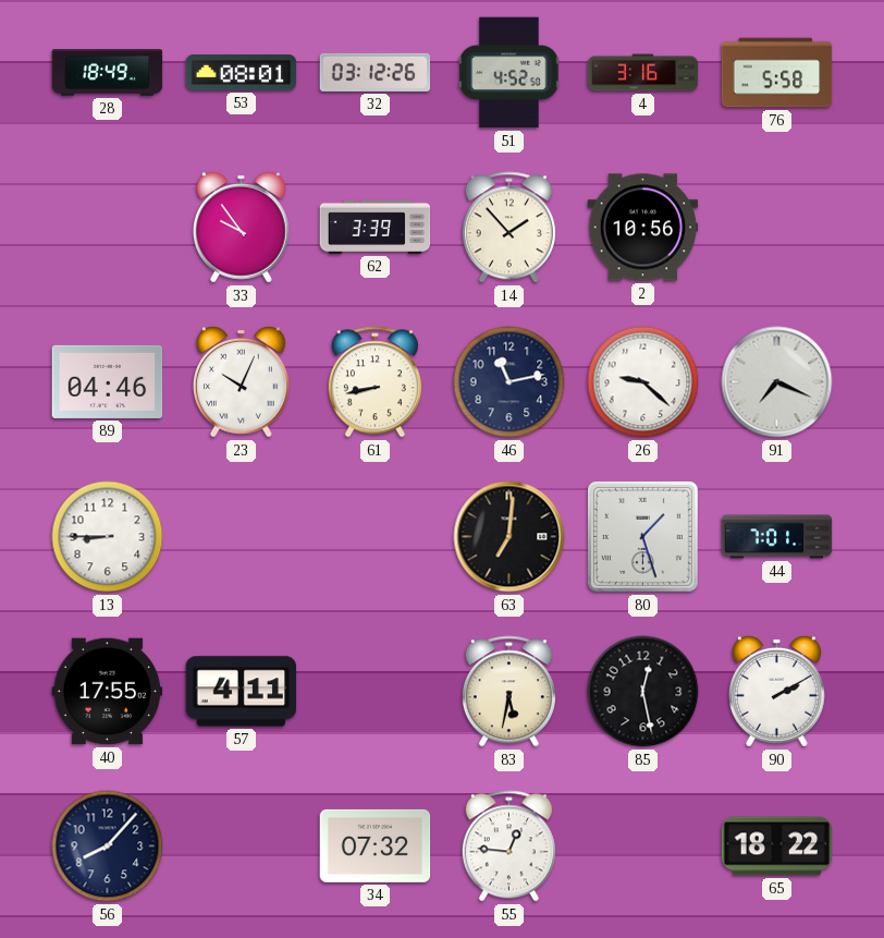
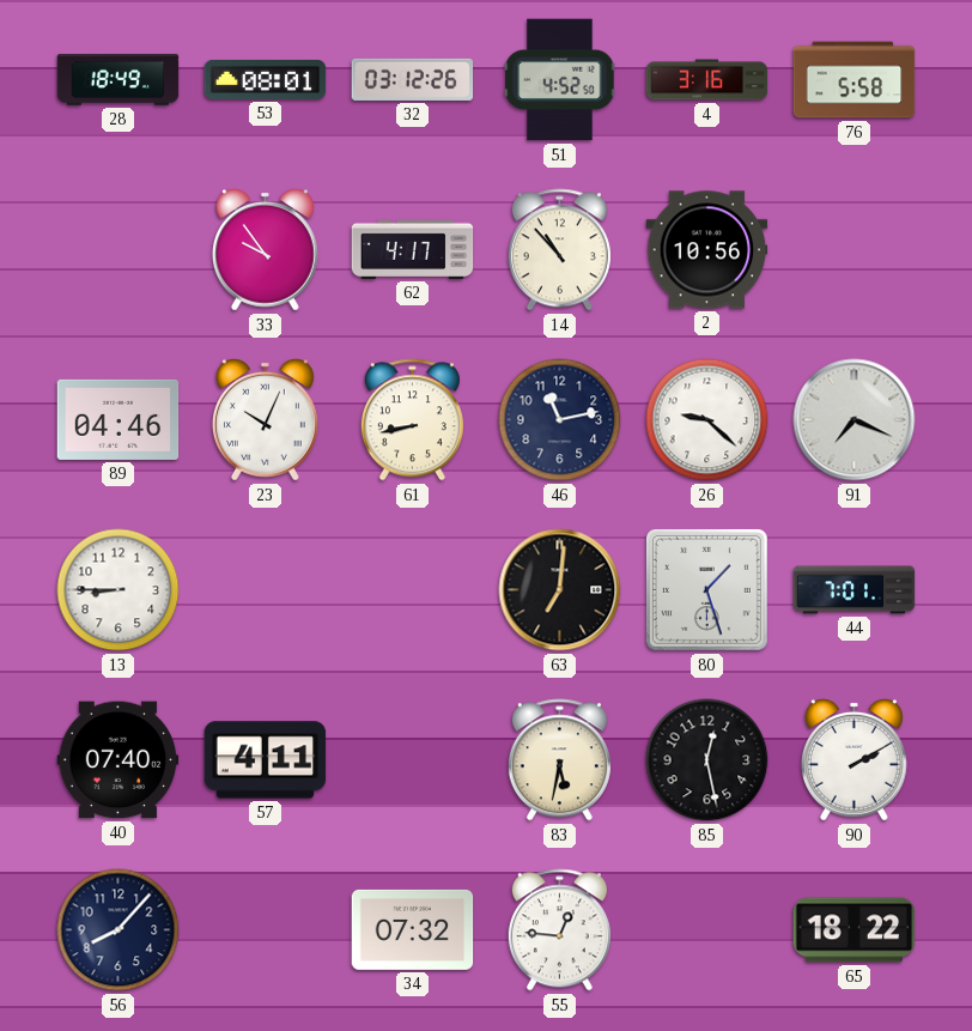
62: 3:39 -> 4:17
14: 1:53 -> 10:53
40: 17:55 -> 07:40
